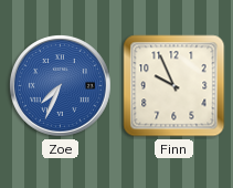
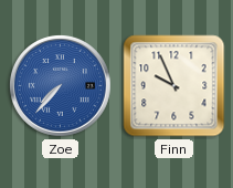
Zoe: 7:34 -> 7:37
